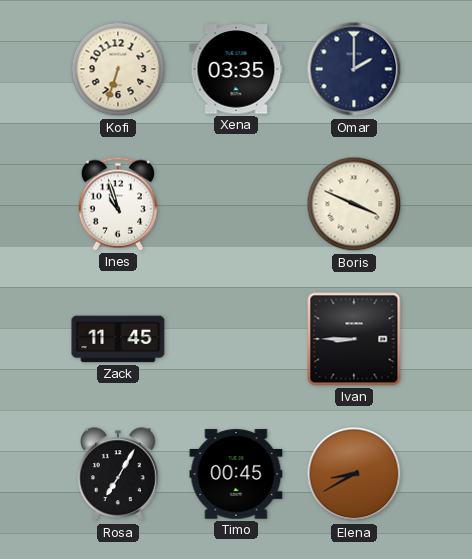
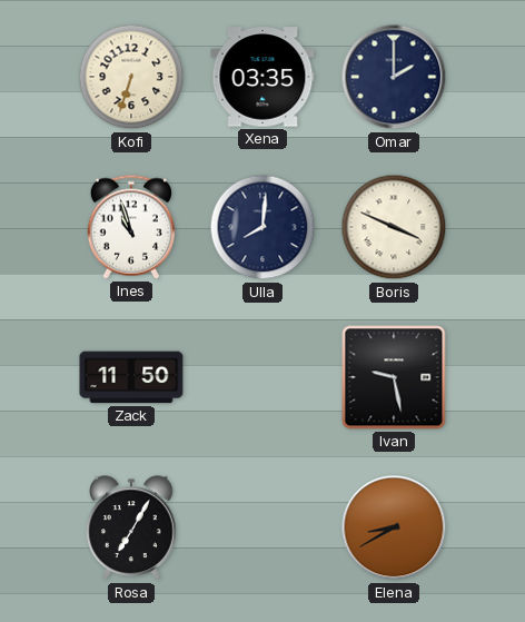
Ulla: none -> 8:01
Zack: 11:45 -> 11:50
Ivan: 8:45 -> 9:28
Timo: 00:45 -> none
